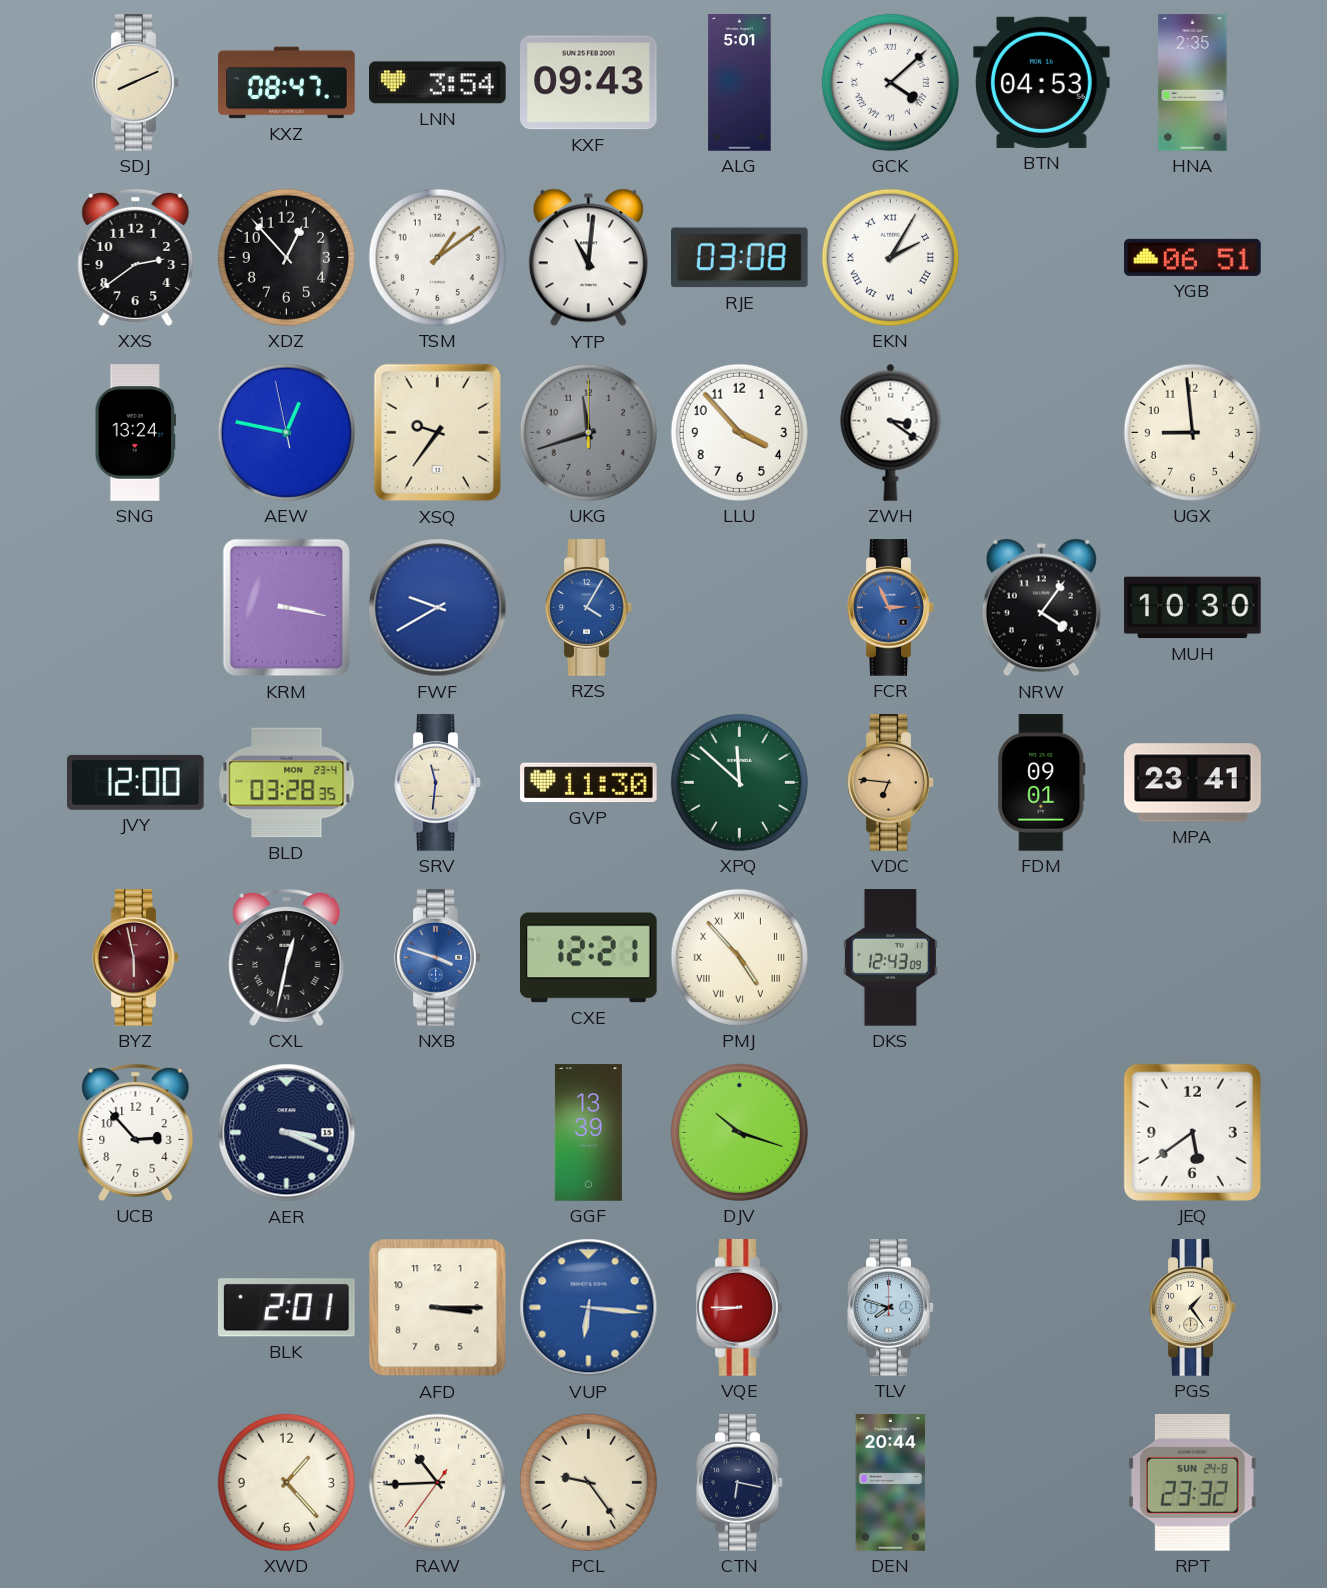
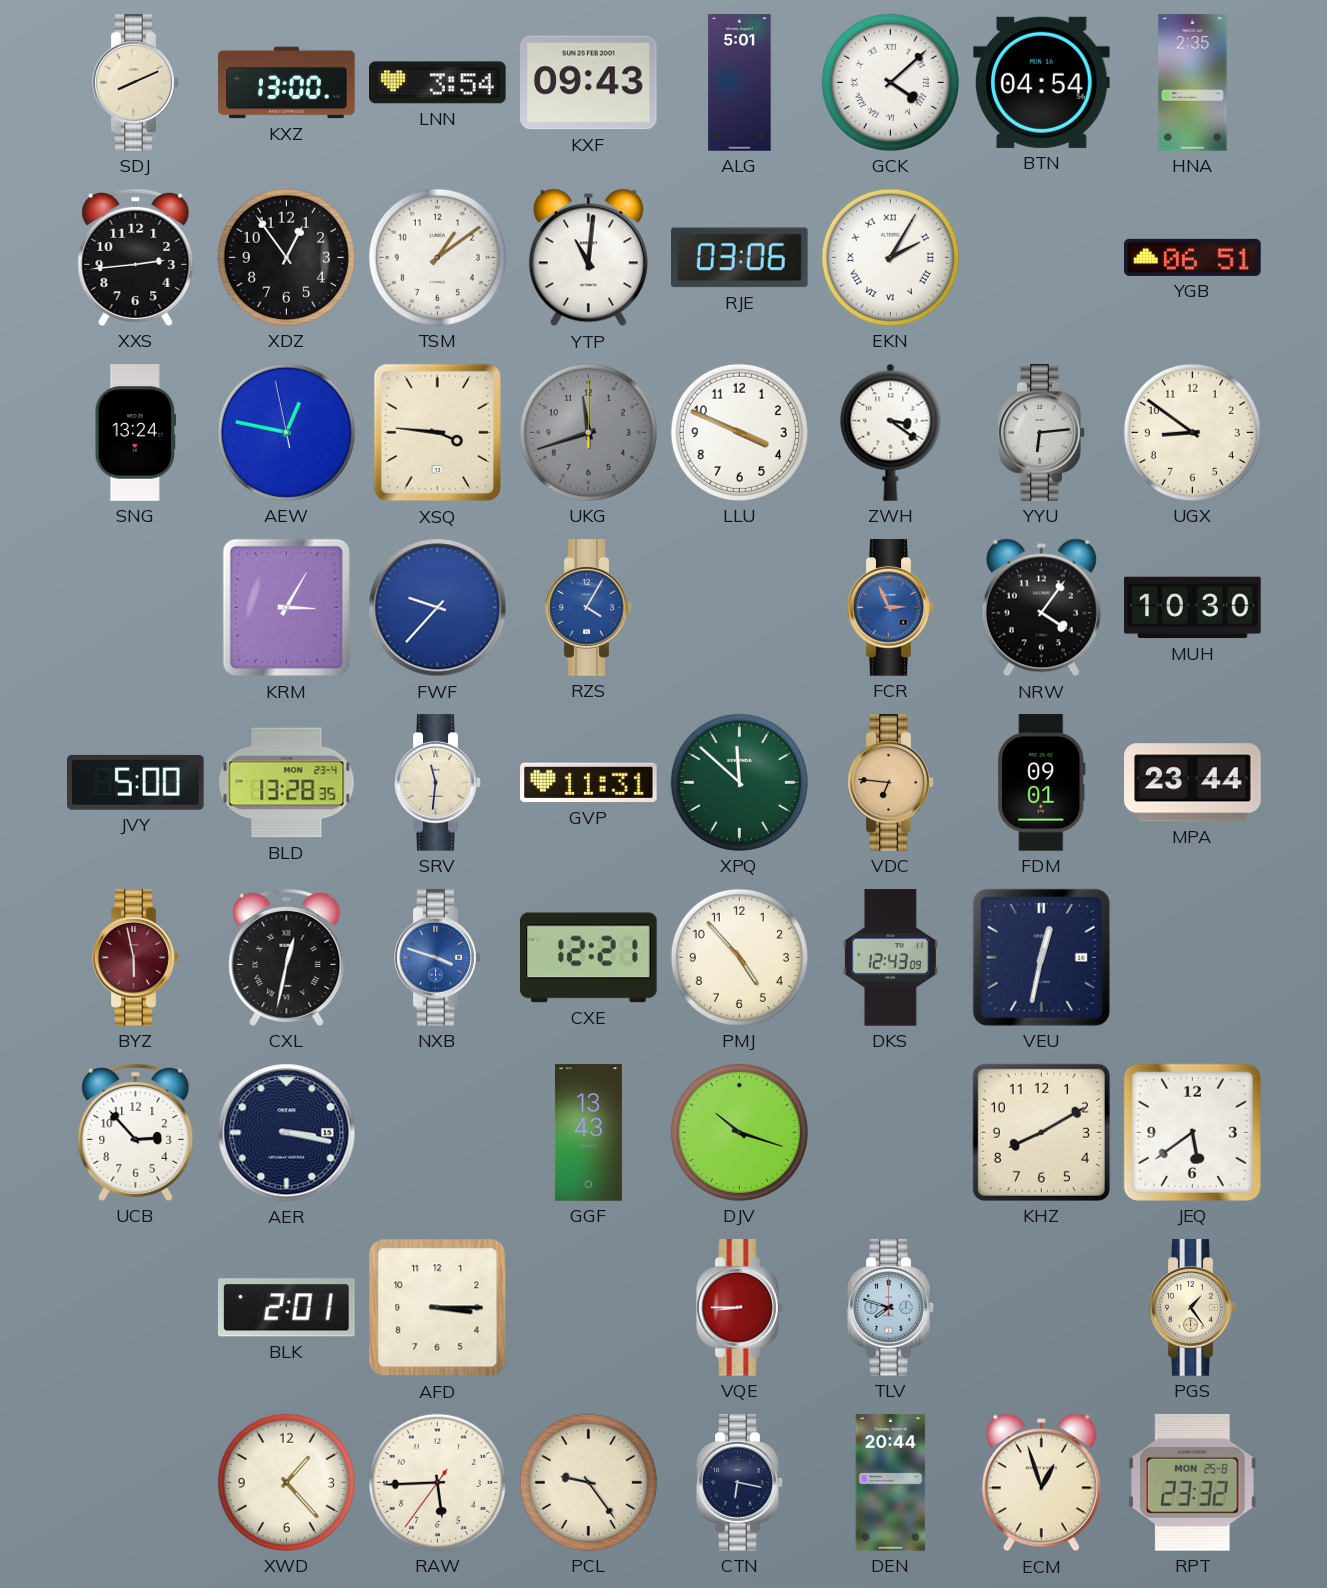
KXZ: 08:47 -> 13:00
BTN: 04:53 -> 04:54
XXS: 2:39 -> 2:44
XDZ: 12:53 -> 12:54
RJE: 03:08 -> 03:06
XSQ: 9:36 -> 3:46
LLU: 3:53 -> 3:49
YYU: none -> 6:14
UGX: 8:59 -> 8:51
KRM: 3:17 -> 3:05
FWF: 9:40 -> 9:37
JVY: 12:00 -> 5:00
BLD: 03:28 -> 13:28
GVP: 11:30 -> 11:31
MPA: 23:41 -> 23:44
PMJ numerals: Roman -> Arabic
VEU: none -> 12:32
AER: 3:19 -> 3:17
GGF: 13:39 -> 13:43
KHZ: none -> 8:10
VUP: 6:16 -> none
RAW: 10:44 -> 5:44
ECM: none -> 12:57
RPT date: SUN 24-8 -> MON 25-8
